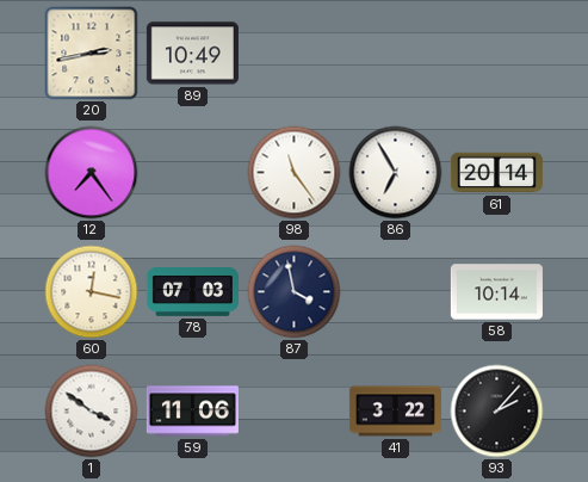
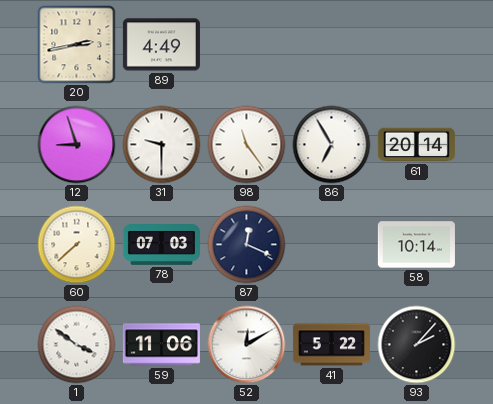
89: 10:49 -> 4:49
12: 7:24 -> 8:57
31: none -> 9:30
60: 12:17 -> 7:38
87: 3:58 -> 12:19
52: none -> 12:10
41: 3:22 -> 5:22
